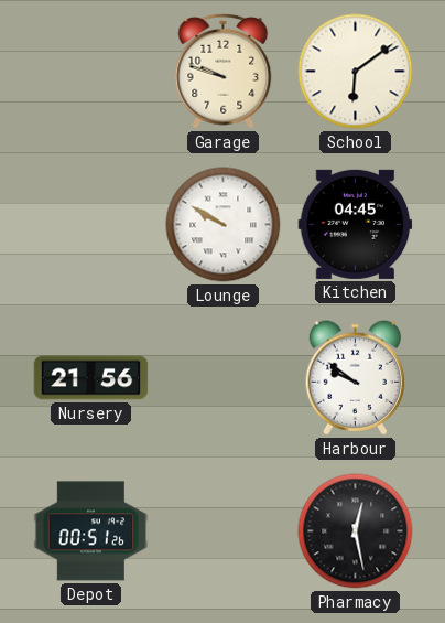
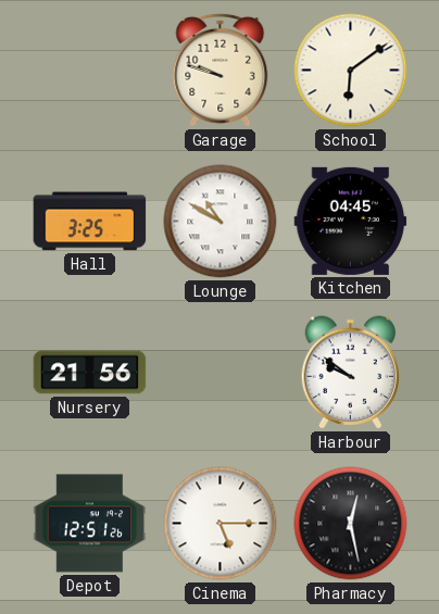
Hall: none -> 3:25
Lounge: 9:50 -> 10:50
Depot: 00:51 -> 12:51
Cinema: none -> 5:15
